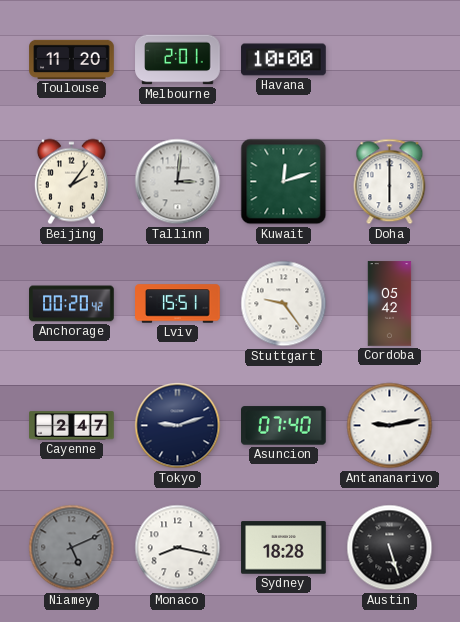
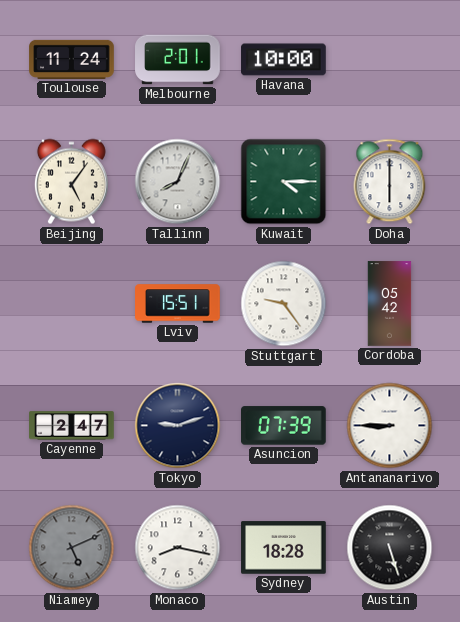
Toulouse: 11:20 -> 11:24
Beijing: 2:06 -> 5:06
Tallinn: 3:01 -> 8:04
Kuwait: 12:12 -> 4:15
Anchorage: 00:20 -> none
Asuncion: 07:40 -> 07:39
Antananarivo: 9:13 -> 8:45
